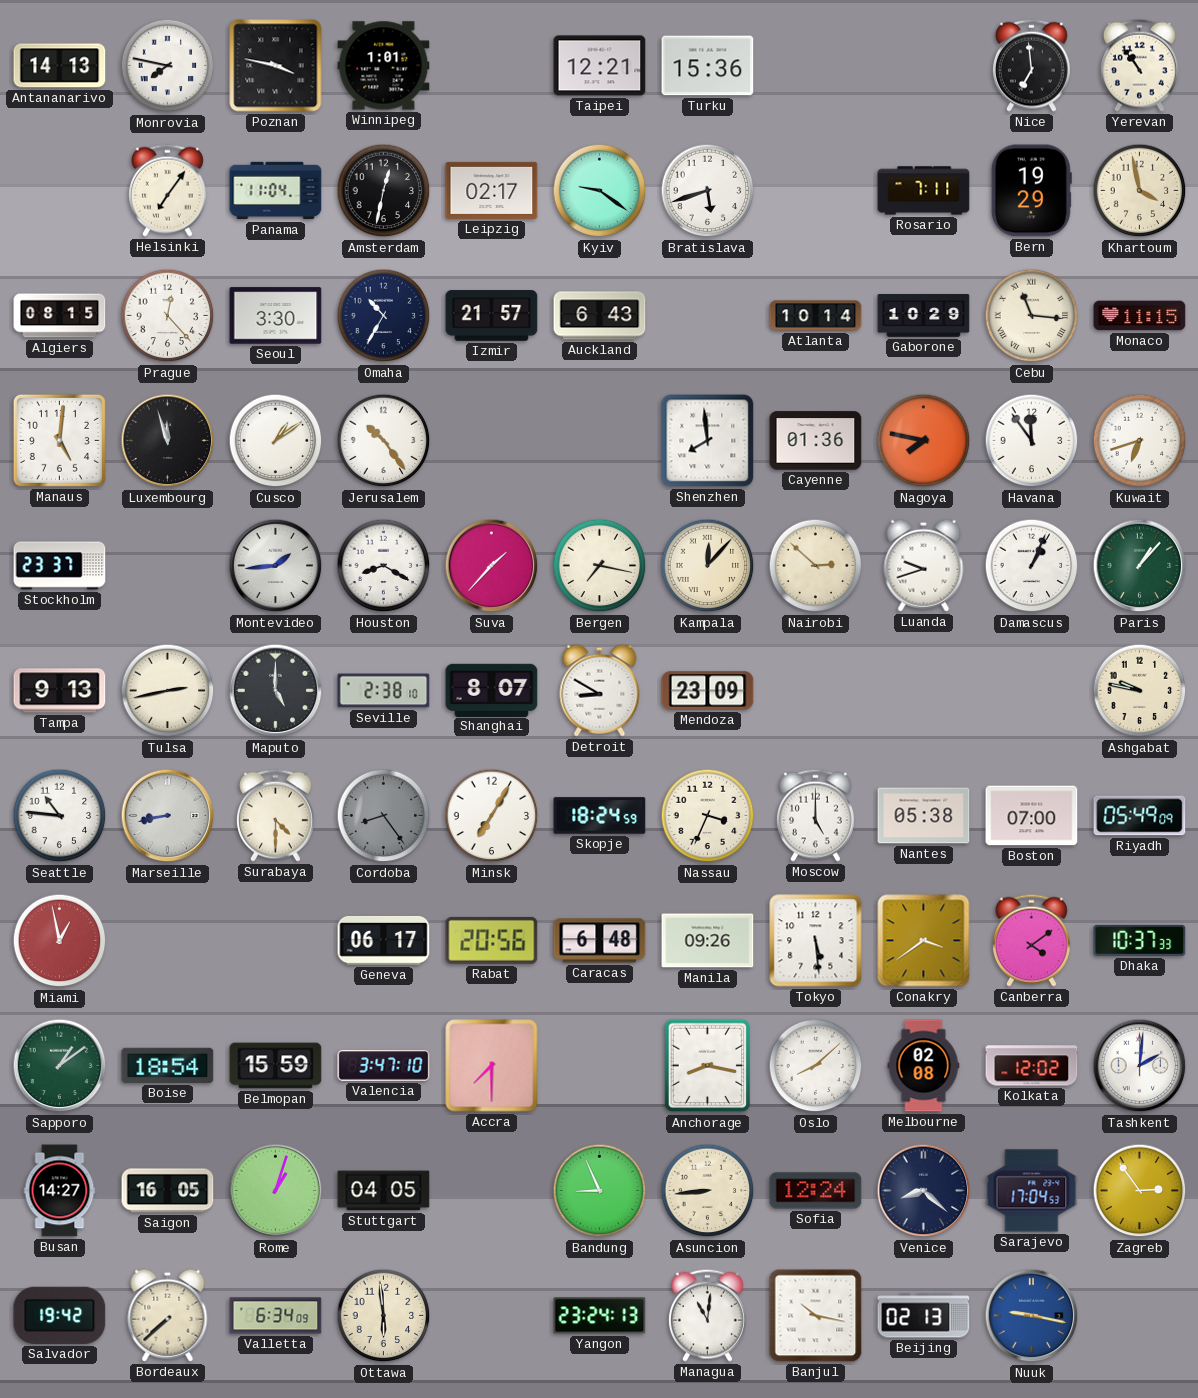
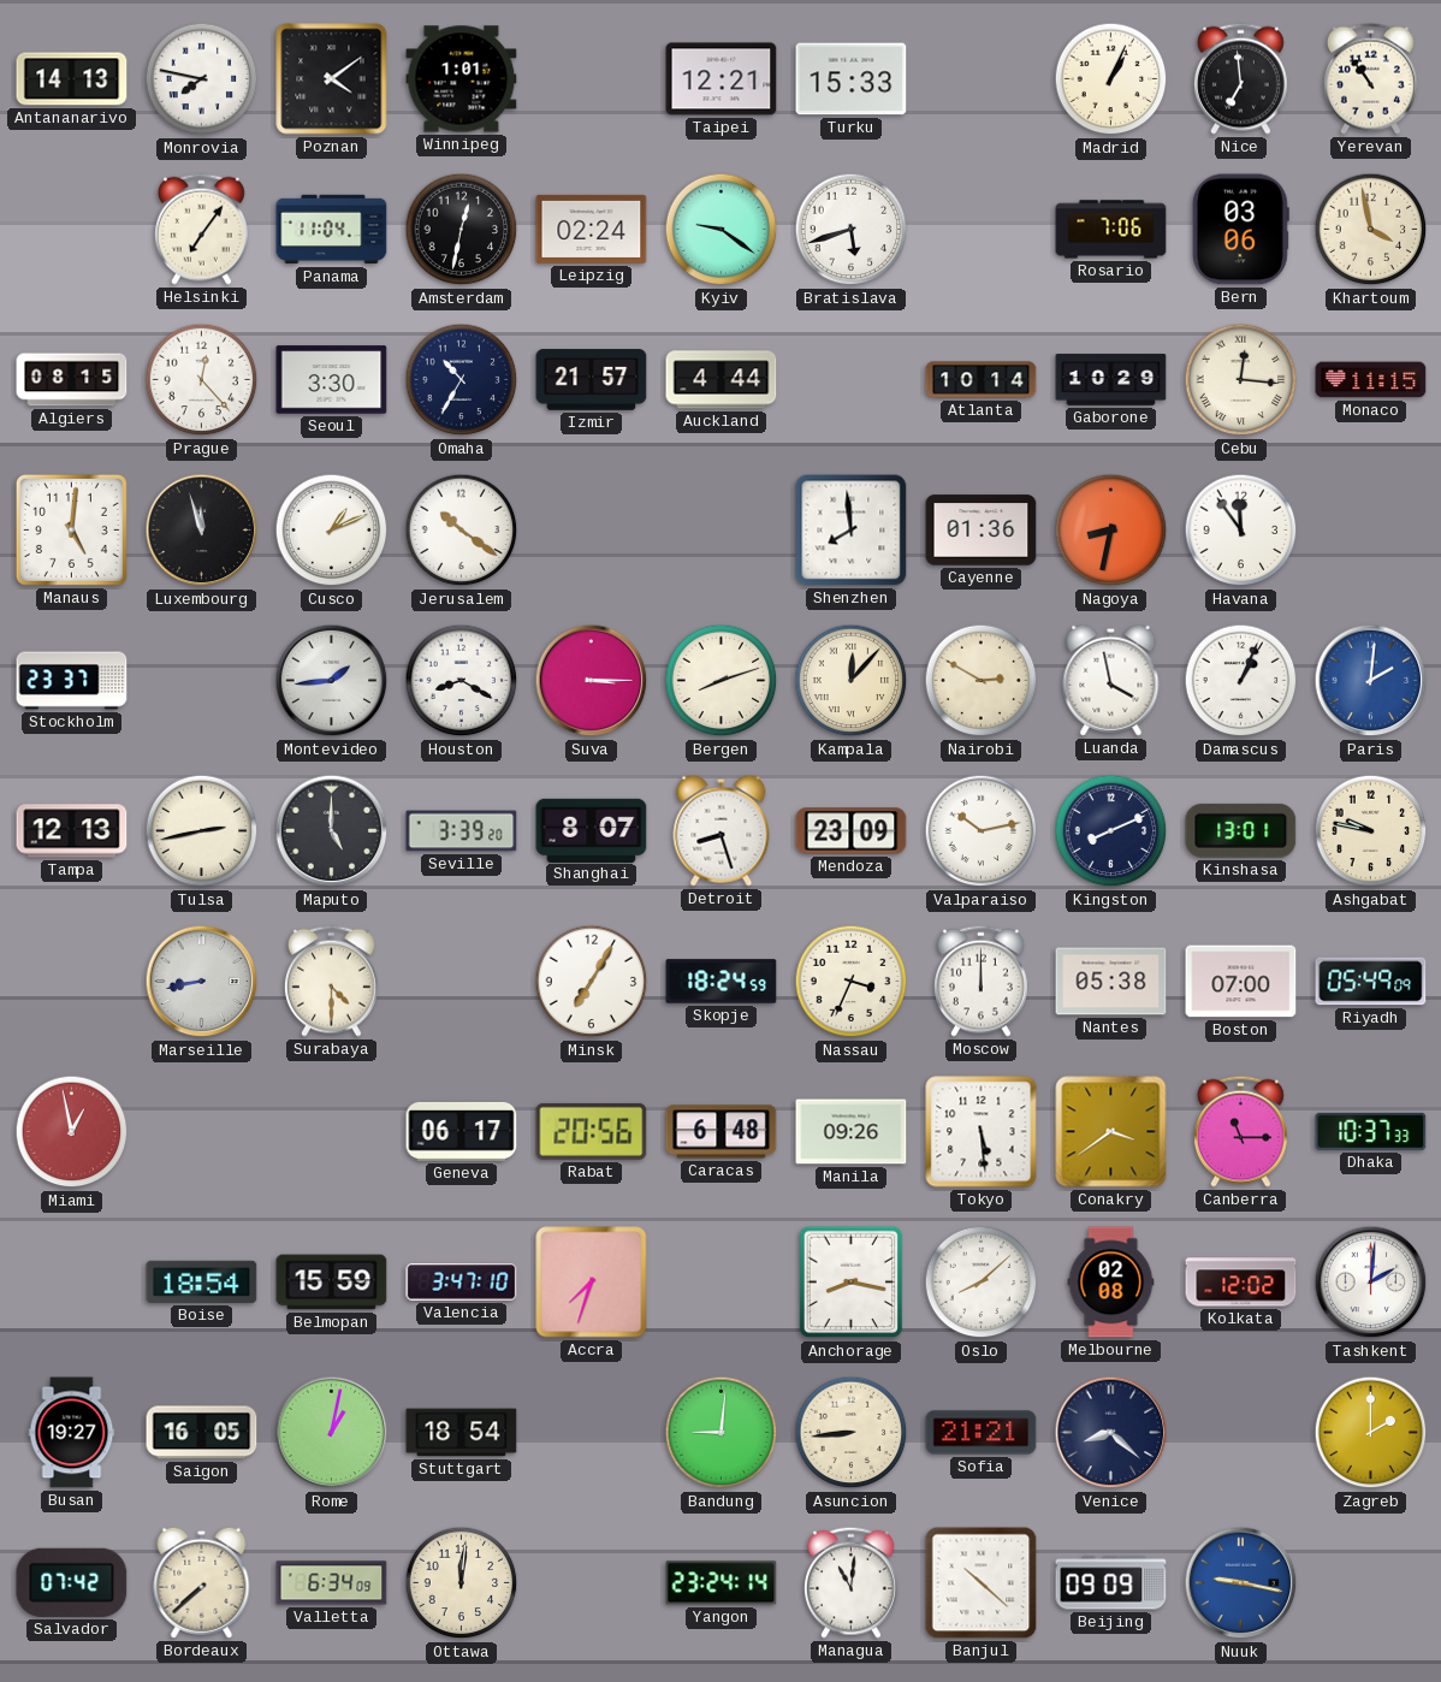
Poznan: 3:47 -> 4:09
Turku: 15:36 -> 15:33
Madrid: none -> 1:04
Leipzig: 02:17 -> 02:24
Rosario: 7:11 -> 7:06
Bern: 19:29 -> 03:06
Auckland: 6:43 -> 4:44
Cebu: 11:16 -> 12:16
Cusco: 1:09 -> 1:11
Jerusalem: 10:24 -> 10:21
Nagoya: 7:47 -> 8:32
Kuwait: 6:42 -> none
Suva: 1:37 -> 3:15
Bergen: 7:17 -> 8:12
Nairobi: 2:52 -> 2:50
Luanda: 9:42 -> 3:58
Paris: 1:07 -> 2:01
Paris dial: green -> blue
Tampa: 9:13 -> 12:13
Seville: 2:38 -> 3:39
Detroit: 8:50 -> 8:27
Valparaiso: none -> 10:13
Kingston: none -> 8:11
Kinshasa: none -> 13:01
Seattle: 10:46 -> none
Cordoba: 8:24 -> none
Moscow: 5:00 -> 12:00
Canberra: 4:09 -> 11:15
Sapporo: 1:09 -> none
Accra: 7:30 -> 7:33
Busan: 14:27 -> 19:27
Rome: 1:03 -> 1:02
Stuttgart: 04:05 -> 18:54
Bandung: 8:56 -> 9:01
Sofia: 12:24 -> 21:21
Sarajevo: 17:04 -> none
Zagreb: 2:54 -> 2:00
Salvador: 19:42 -> 07:42
Ottawa: 5:59 -> 12:01
Yangon: 23:24:13 -> 23:24:14
Banjul: 10:17 -> 10:22
Beijing: 02:13 -> 09:09
